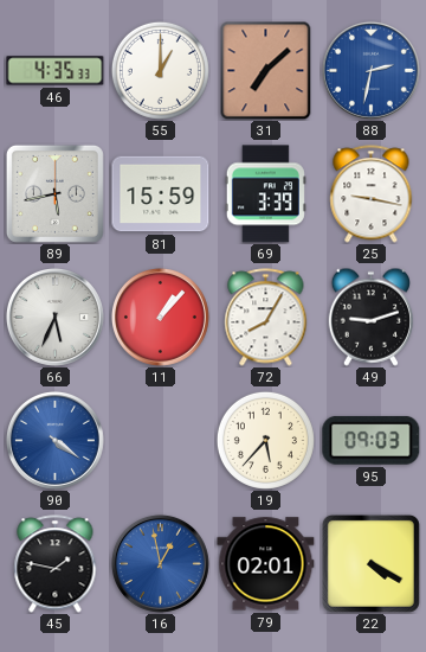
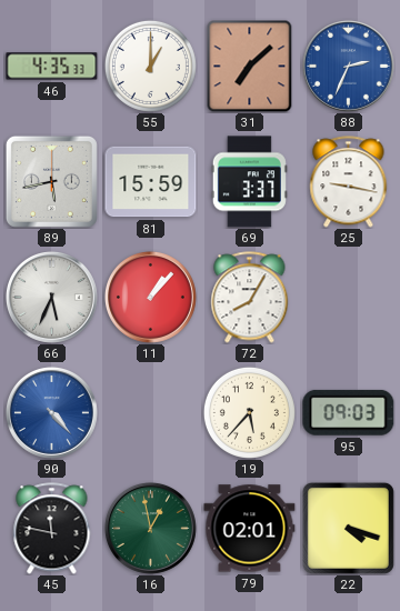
88: 2:32 -> 2:34
69: 3:39 -> 3:37
49: 9:12 -> none
90: 4:21 -> 4:23
45: 1:47 -> 11:47
16 dial: blue -> green
22: 4:20 -> 4:18
